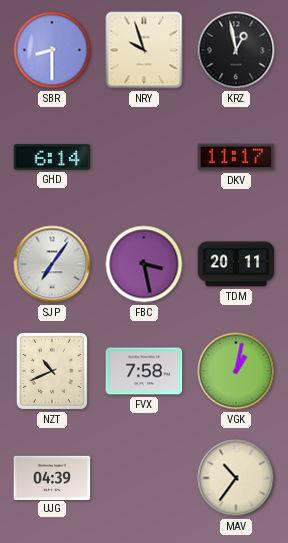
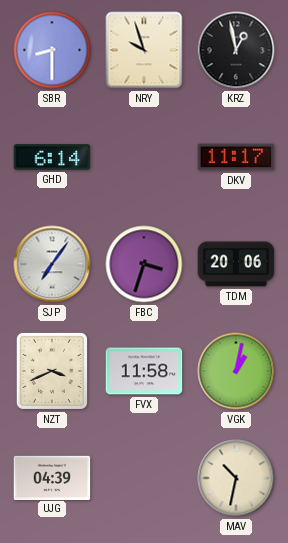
FBC: 3:28 -> 3:33
TDM: 20:11 -> 20:06
NZT: 10:41 -> 3:41
FVX: 7:58 -> 11:58
MAV: 10:36 -> 10:32
